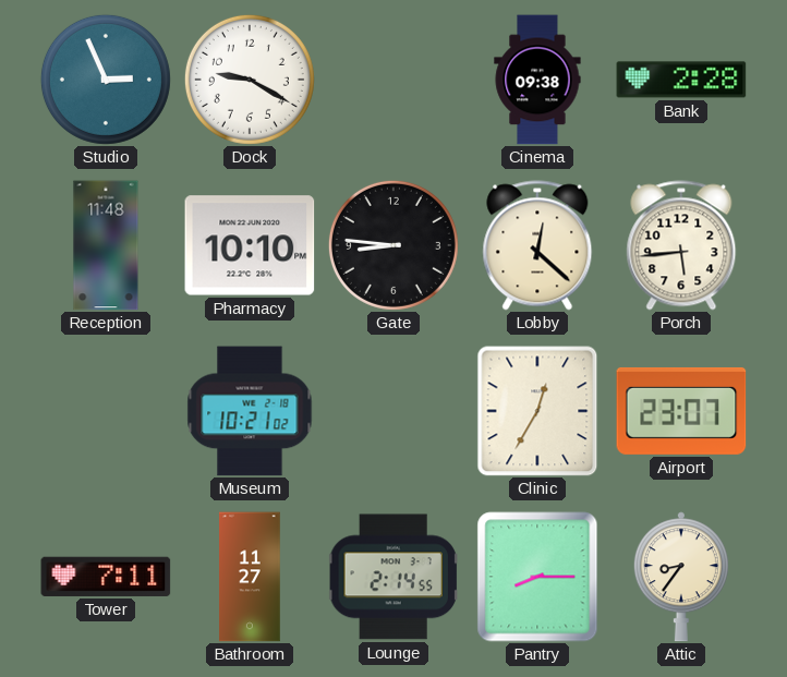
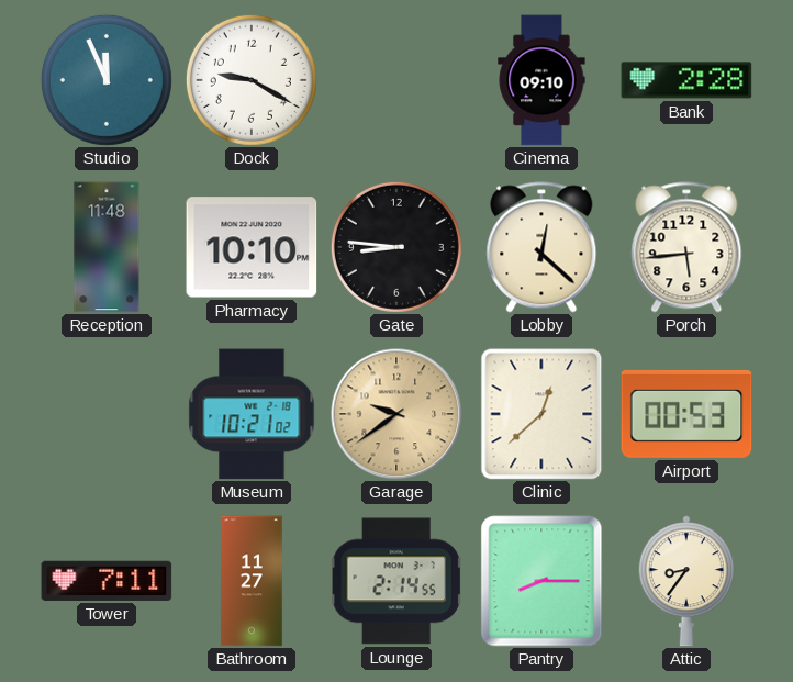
Studio: 2:56 -> 11:56
Cinema: 09:38 -> 09:10
Garage: none -> 9:39
Clinic: 12:35 -> 12:38
Airport: 23:07 -> 00:53
